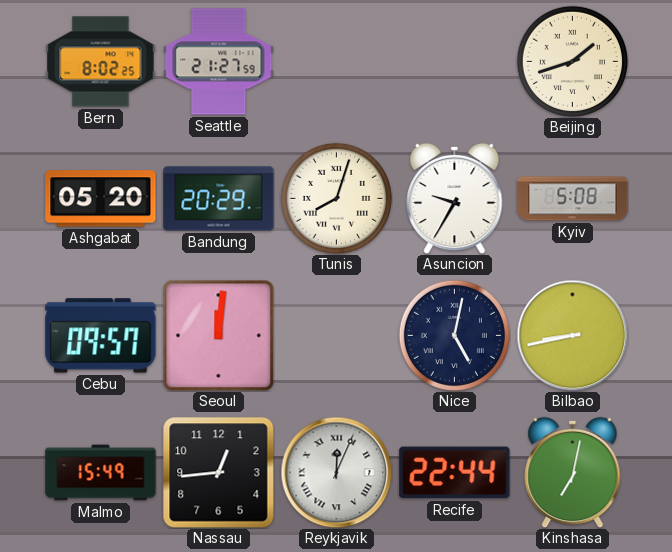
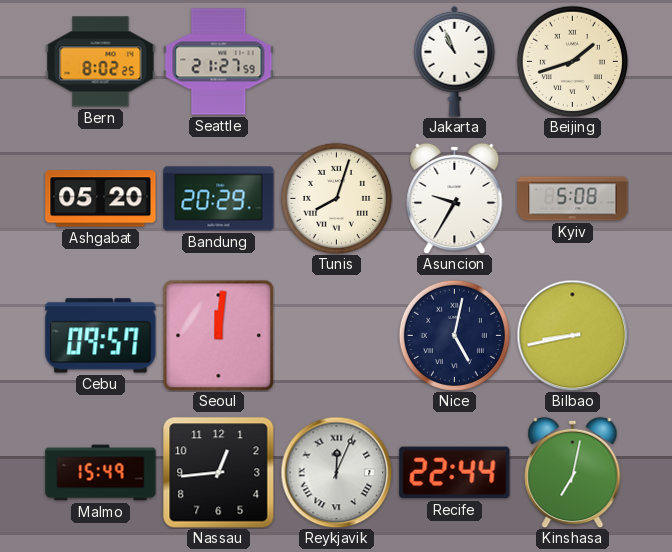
Jakarta: none -> 10:56
